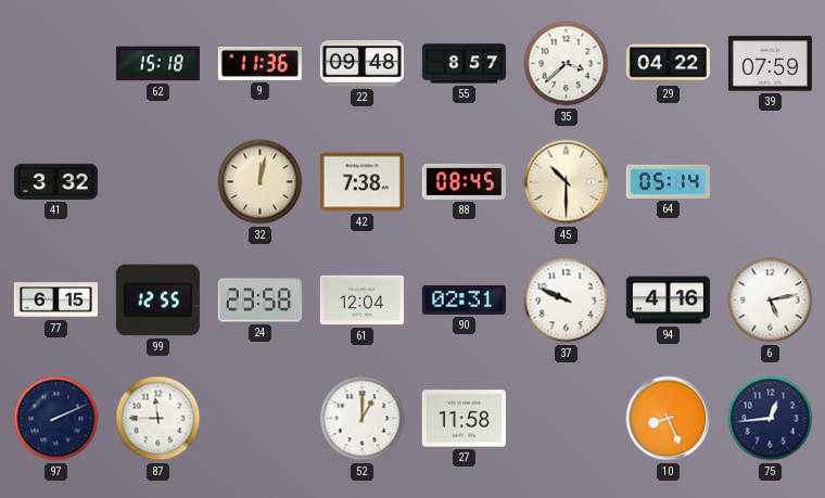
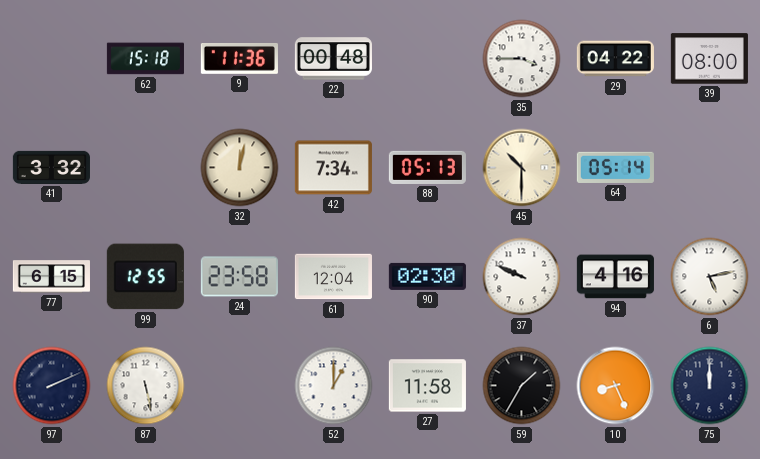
22: 09:48 -> 00:48
55: 8:57 -> none
35: 3:38 -> 3:45
39: 07:59 -> 08:00
42: 7:38 -> 7:34
88: 08:45 -> 05:13
90: 02:31 -> 02:30
87: 11:45 -> 5:28
59: none -> 1:35
75: 12:44 -> 12:00
